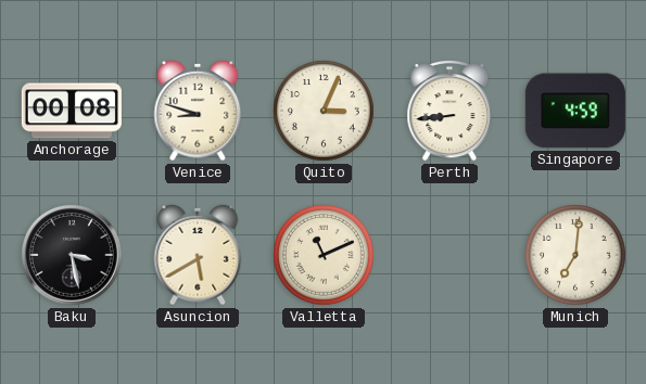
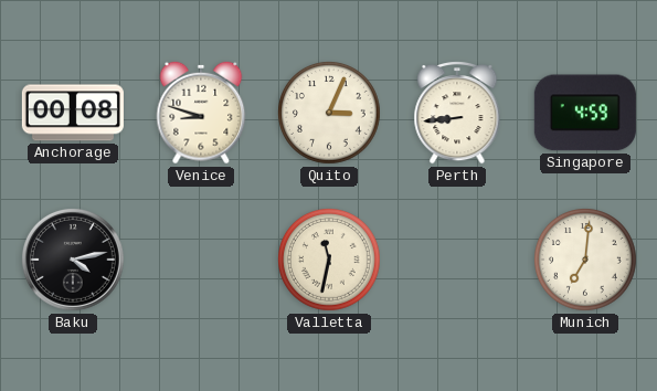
Baku: 3:28 -> 4:13
Asuncion: 5:40 -> none
Valletta: 11:11 -> 11:32
